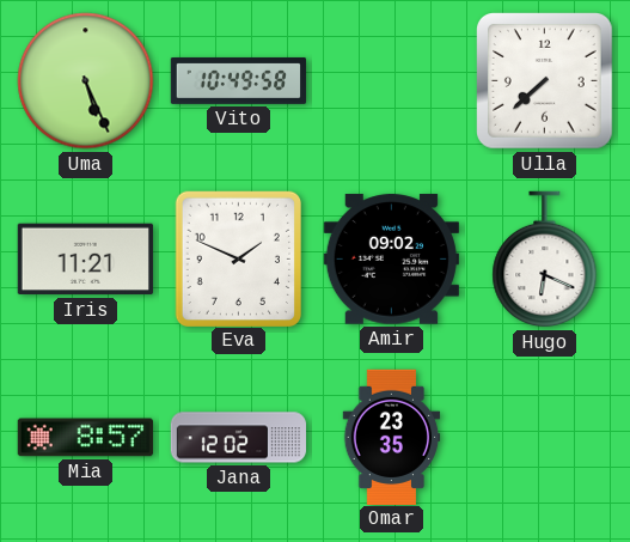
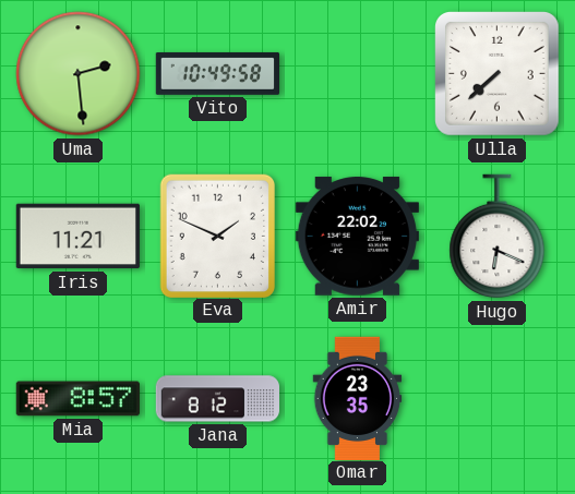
Uma: 5:26 -> 2:29
Amir: 09:02 -> 22:02
Jana: 12:02 -> 8:12
